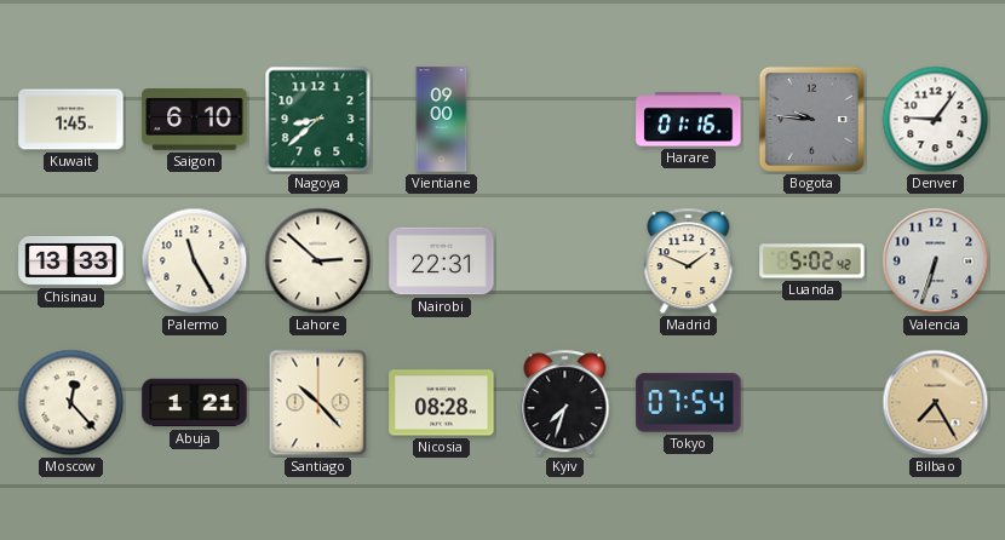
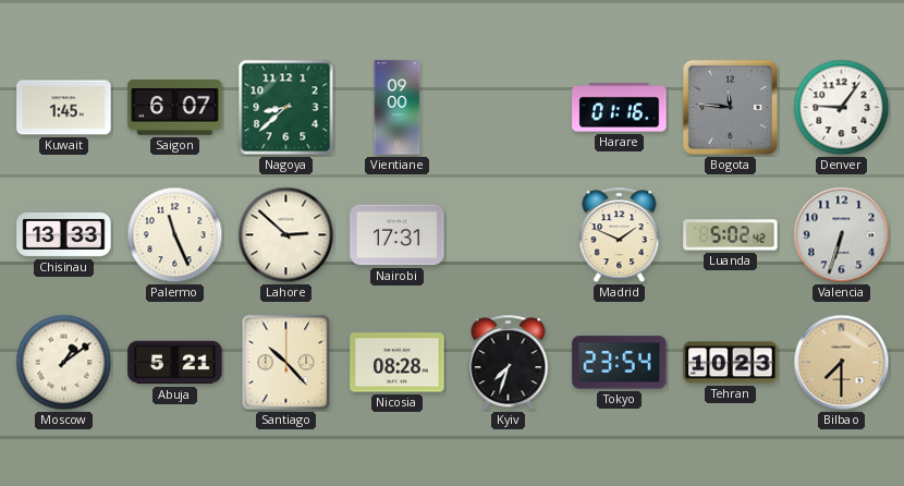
Saigon: 6:10 -> 6:07
Bogota: 9:46 -> 11:46
Palermo: 11:25 -> 11:26
Nairobi: 22:31 -> 17:31
Moscow: 12:23 -> 1:09
Abuja: 1:21 -> 5:21
Tokyo: 07:54 -> 23:54
Tehran: none -> 10:23
Bilbao: 7:25 -> 7:30
